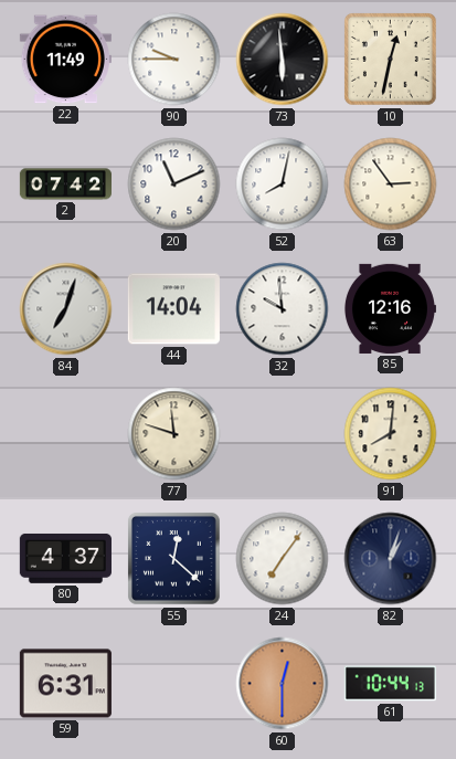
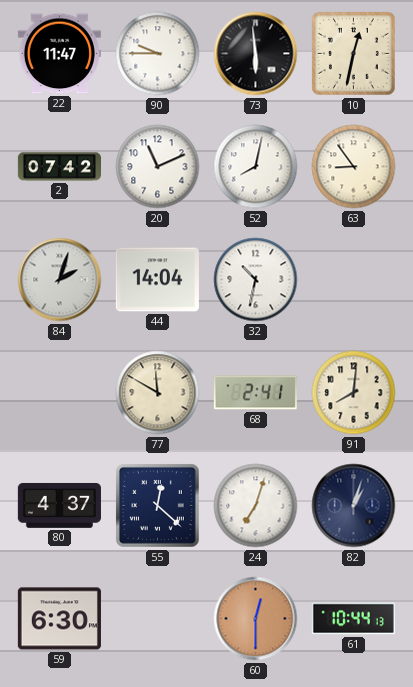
22: 11:49 -> 11:47
63: 2:54 -> 8:54
84: 7:03 -> 2:03
32: 9:59 -> 10:32
85: 12:16 -> none
77: 11:48 -> 11:50
68: none -> 2:41
24: 7:06 -> 7:03
59: 6:31 -> 6:30
